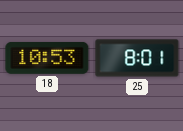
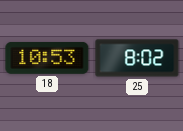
25: 8:01 -> 8:02
